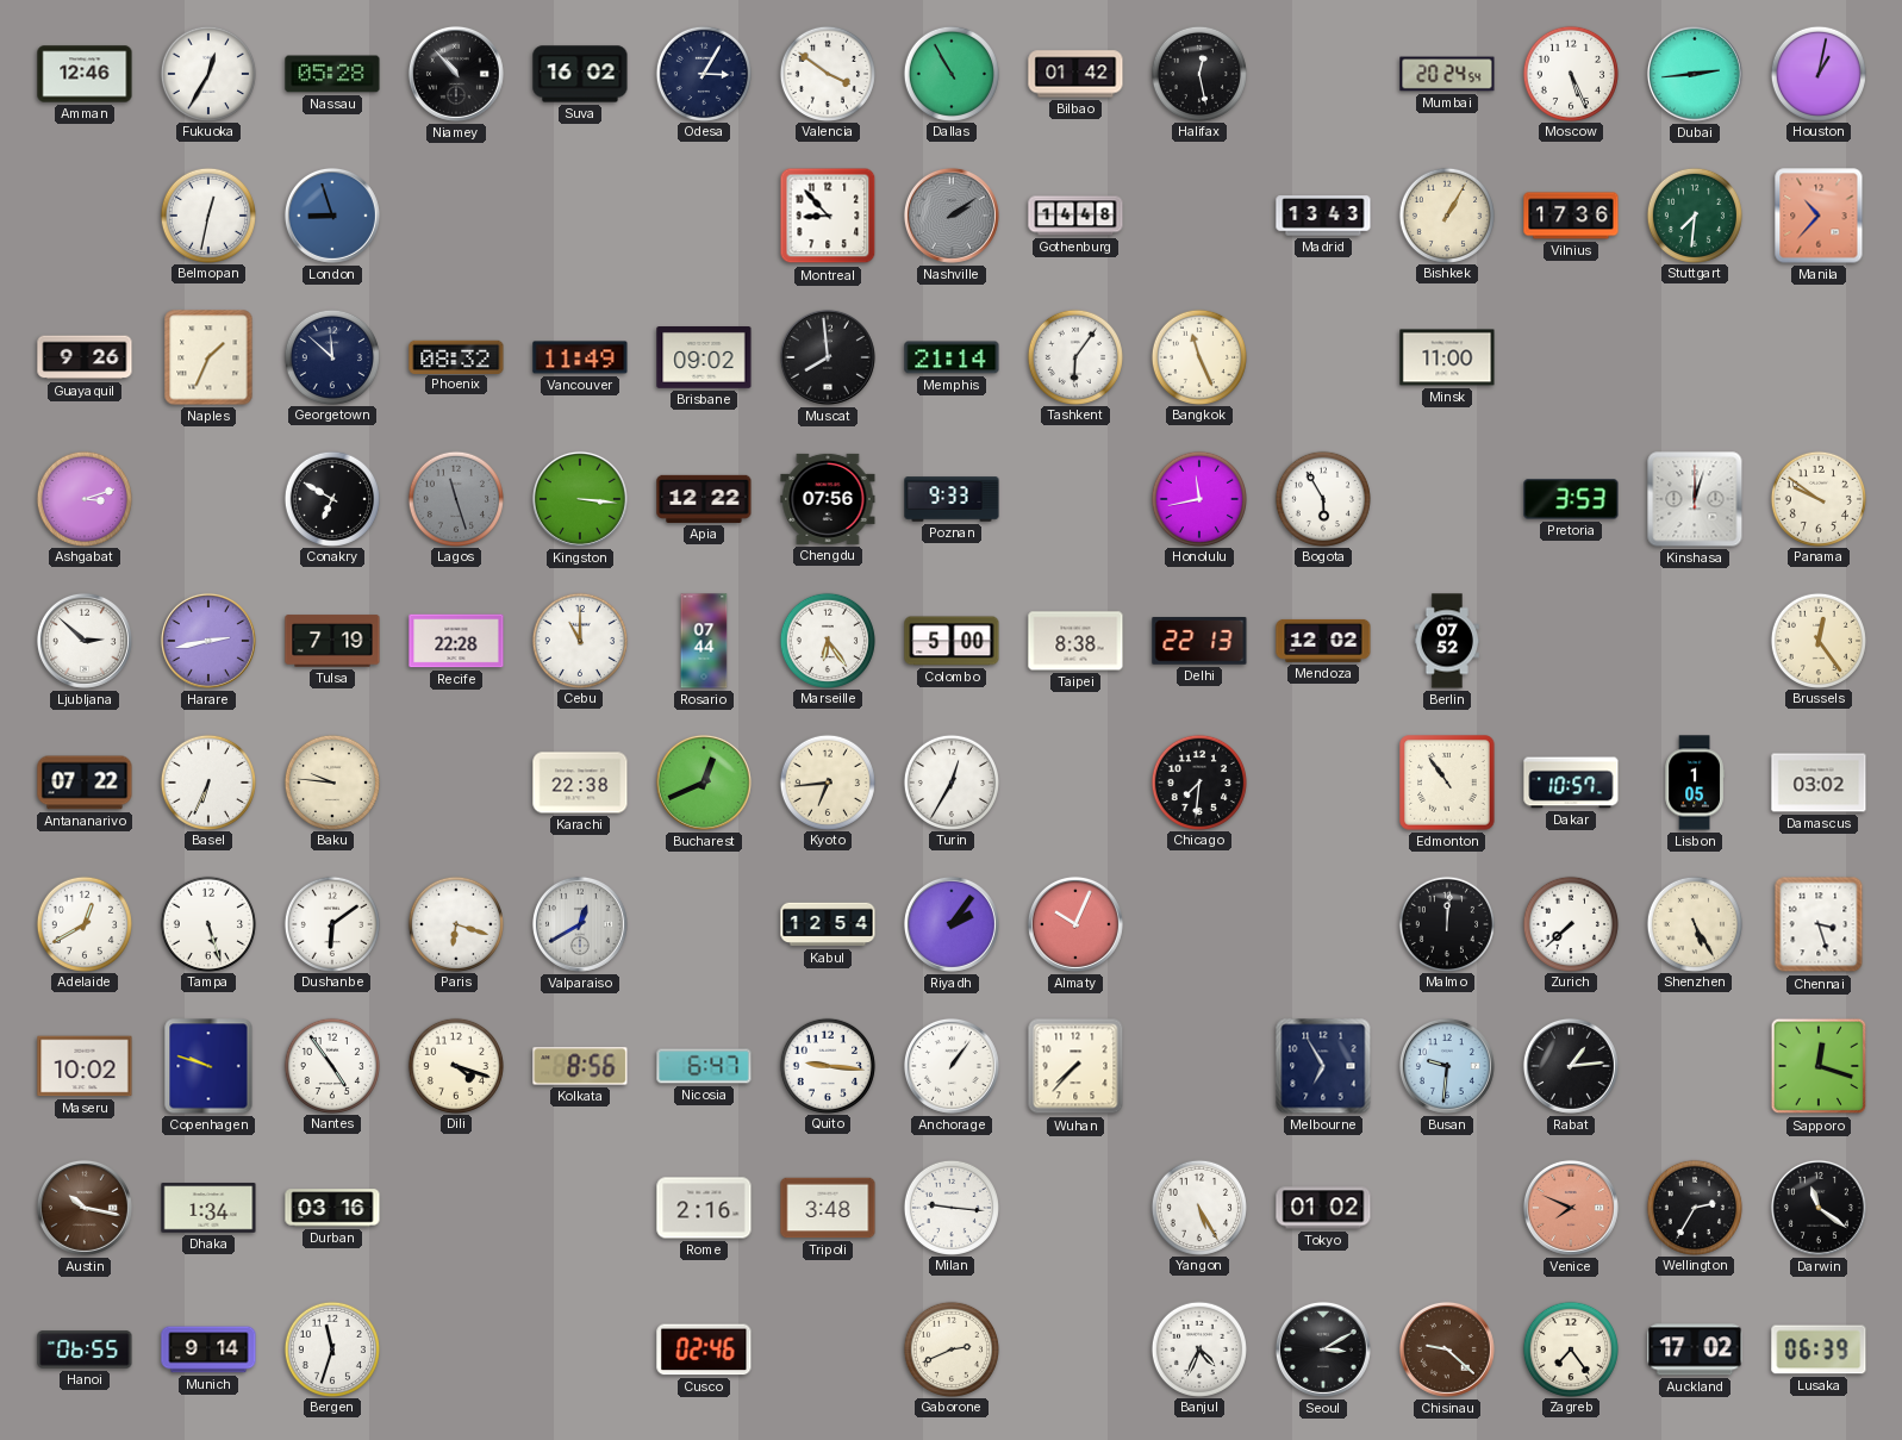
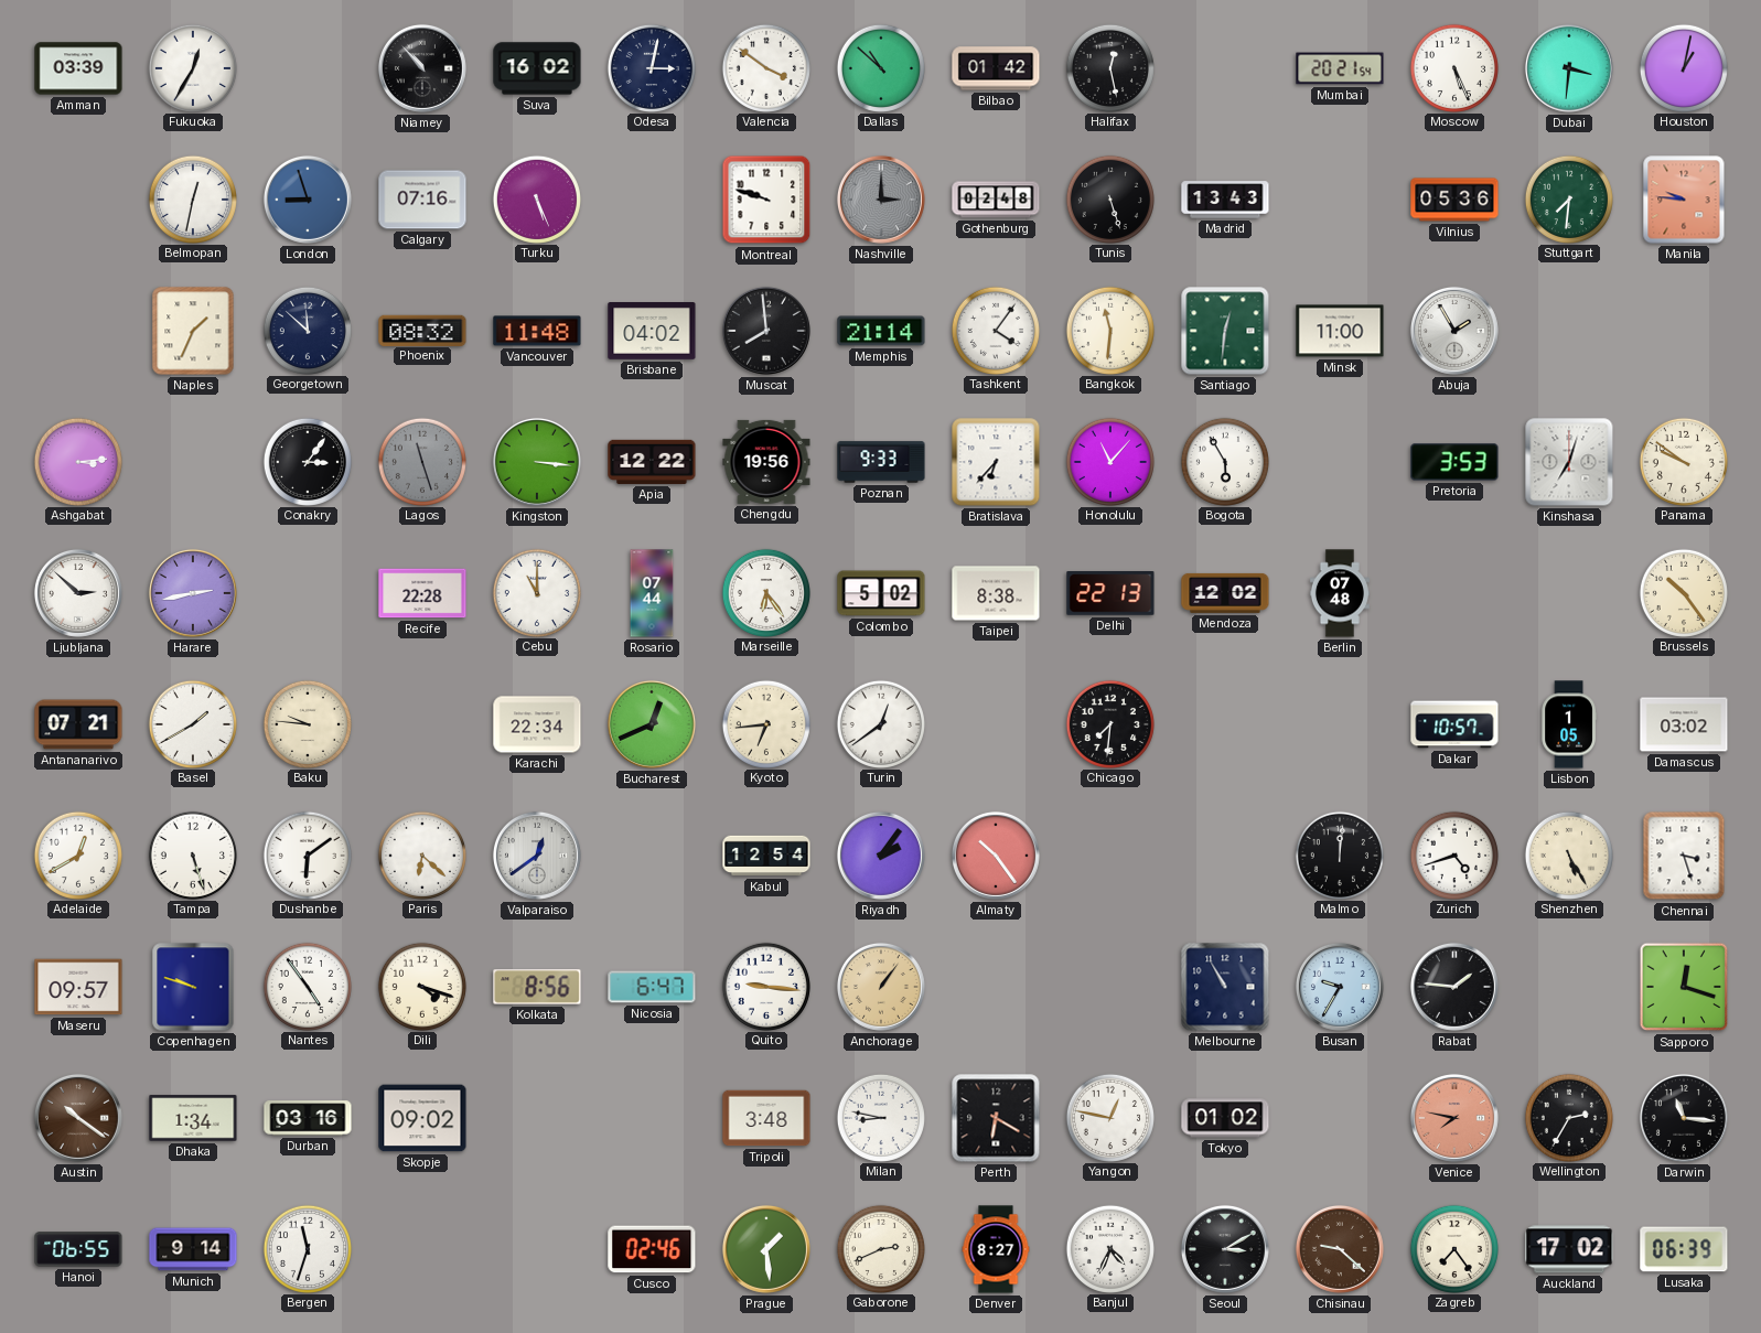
Amman: 12:46 -> 03:39
Nassau: 05:28 -> none
Odesa: 3:05 -> 3:02
Dallas: 10:55 -> 10:52
Mumbai: 20:24 -> 20:21
Dubai: 2:44 -> 3:31
Calgary: none -> 07:16
Turku: none -> 5:26
Montreal: 8:53 -> 9:48
Nashville: 2:09 -> 3:00
Gothenburg: 14:48 -> 02:48
Tunis: none -> 5:27
Bishkek: 1:05 -> none
Vilnius: 17:36 -> 05:36
Manila: 10:37 -> 9:46
Guayaquil: 9:26 -> none
Vancouver: 11:49 -> 11:48
Brisbane: 09:02 -> 04:02
Tashkent: 6:06 -> 4:06
Bangkok: 11:26 -> 11:31
Santiago: none -> 12:31
Abuja: none -> 1:55
Ashgabat: 3:12 -> 3:14
Conakry: 6:50 -> 3:06
Chengdu: 07:56 -> 19:56
Bratislava: none -> 6:37
Honolulu: 11:43 -> 11:07
Kinshasa: 12:03 -> 7:03
Tulsa: 7:19 -> none
Colombo: 5:00 -> 5:02
Berlin: 07:52 -> 07:48
Brussels: 12:24 -> 10:24
Antananarivo: 07:22 -> 07:21
Basel: 6:34 -> 1:40
Karachi: 22:38 -> 22:34
Turin: 12:35 -> 12:39
Edmonton: 10:54 -> none
Paris: 6:18 -> 6:22
Valparaiso: 12:40 -> 12:39
Almaty: 10:04 -> 10:24
Zurich: 7:38 -> 4:42
Maseru: 10:02 -> 09:57
Anchorage dial: white -> champagne
Wuhan: 7:37 -> none
Melbourne: 6:55 -> 10:55
Busan: 9:31 -> 9:35
Rabat: 1:14 -> 1:46
Austin: 10:17 -> 10:21
Skopje: none -> 09:02
Rome: 2:16 -> none
Milan: 9:16 -> 8:47
Perth: none -> 6:20
Yangon: 5:25 -> 12:47
Venice: 7:49 -> 7:47
Darwin: 11:21 -> 11:16
Prague: none -> 1:29
Denver: none -> 8:27
